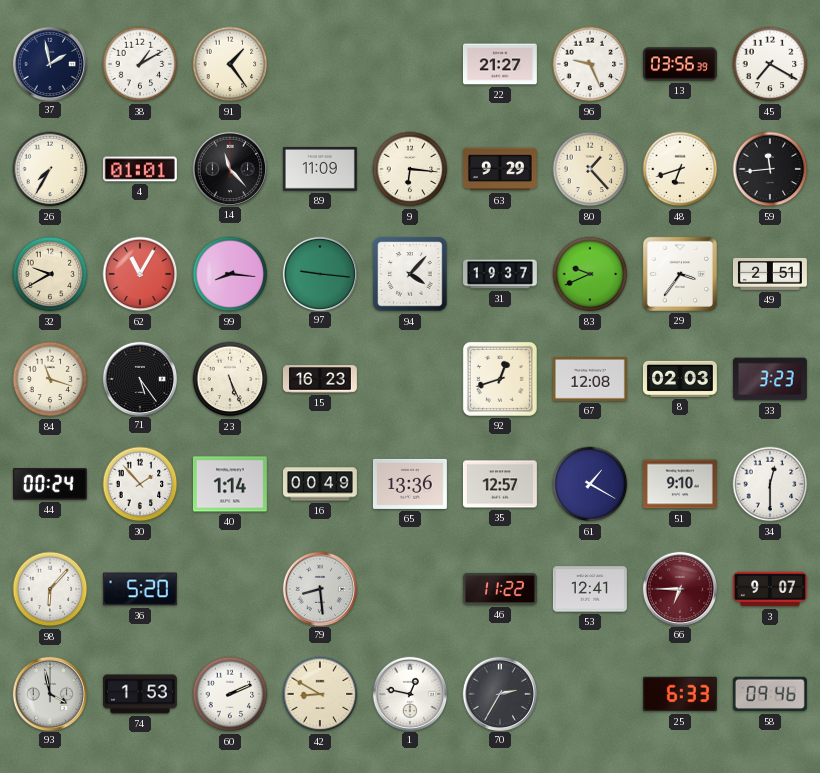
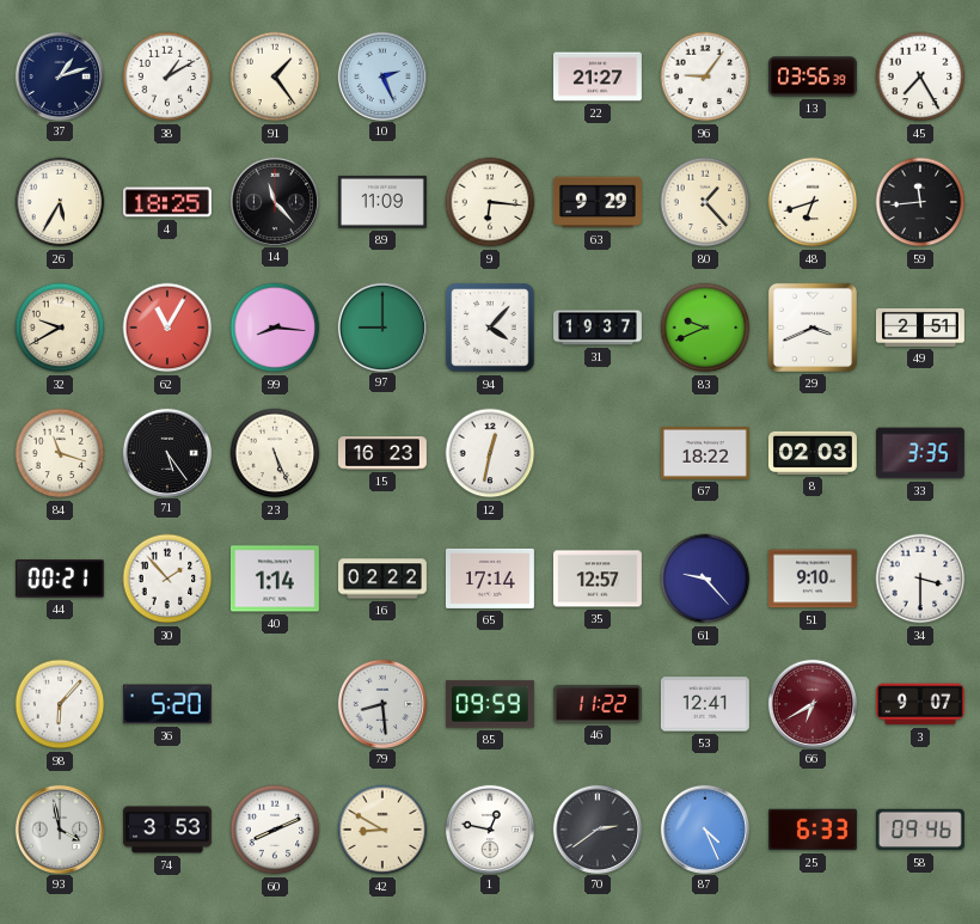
37: 1:58 -> 1:12
10: none -> 2:26
96: 9:26 -> 9:06
45: 7:20 -> 7:25
26: 7:35 -> 5:35
4: 01:01 -> 18:25
97: 9:16 -> 9:00
29: 3:36 -> 3:41
12: none -> 12:32
92: 12:42 -> none
67: 12:08 -> 18:22
33: 3:23 -> 3:35
44: 00:24 -> 00:21
16: 00:49 -> 02:22
65: 13:36 -> 17:14
61: 1:20 -> 9:23
34: 12:30 -> 3:30
85: none -> 09:59
66: 6:45 -> 6:40
74: 1:53 -> 3:53
60: 2:11 -> 8:11
70: 2:35 -> 2:39
87: none -> 4:26
